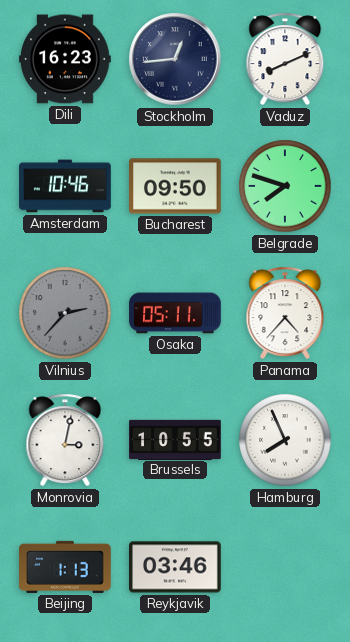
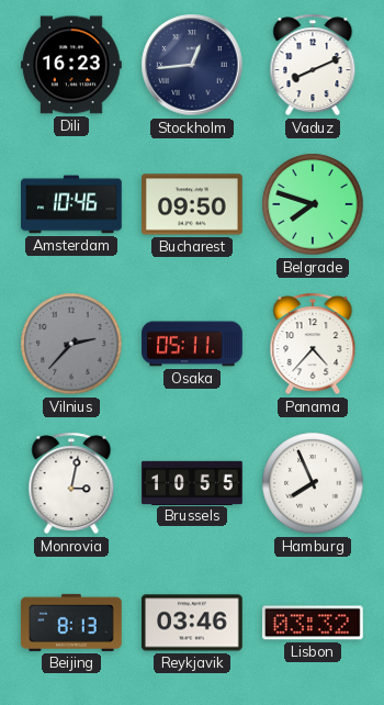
Beijing: 1:13 -> 8:13
Lisbon: none -> 03:32
